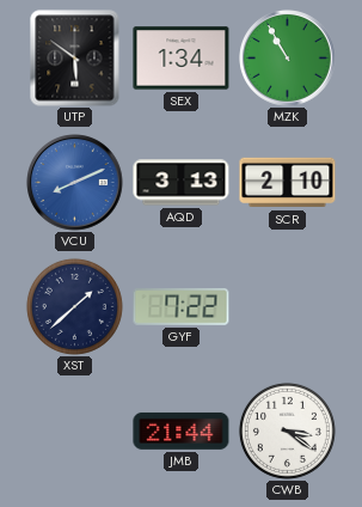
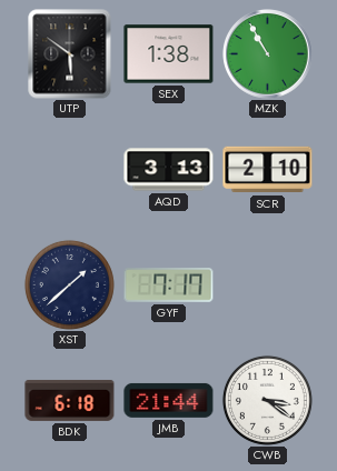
SEX: 1:34 -> 1:38
VCU: 8:11 -> none
GYF: 7:22 -> 7:17
BDK: none -> 6:18
